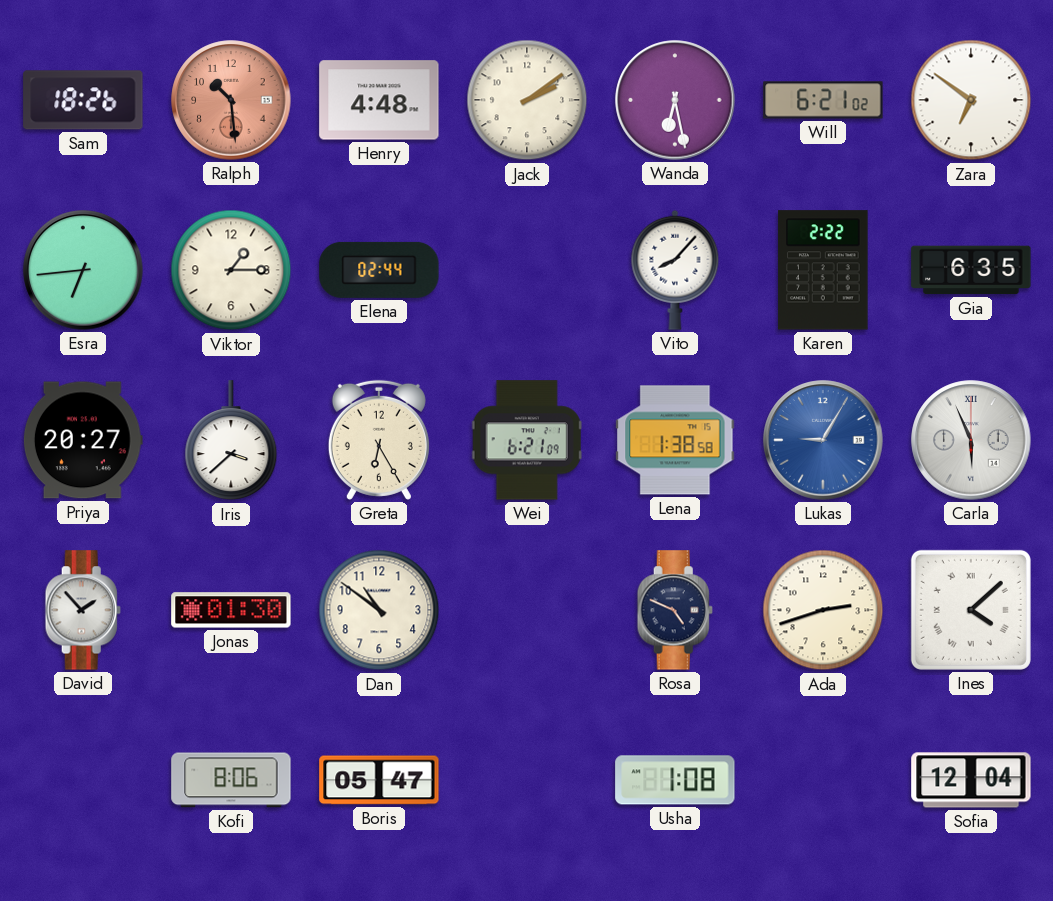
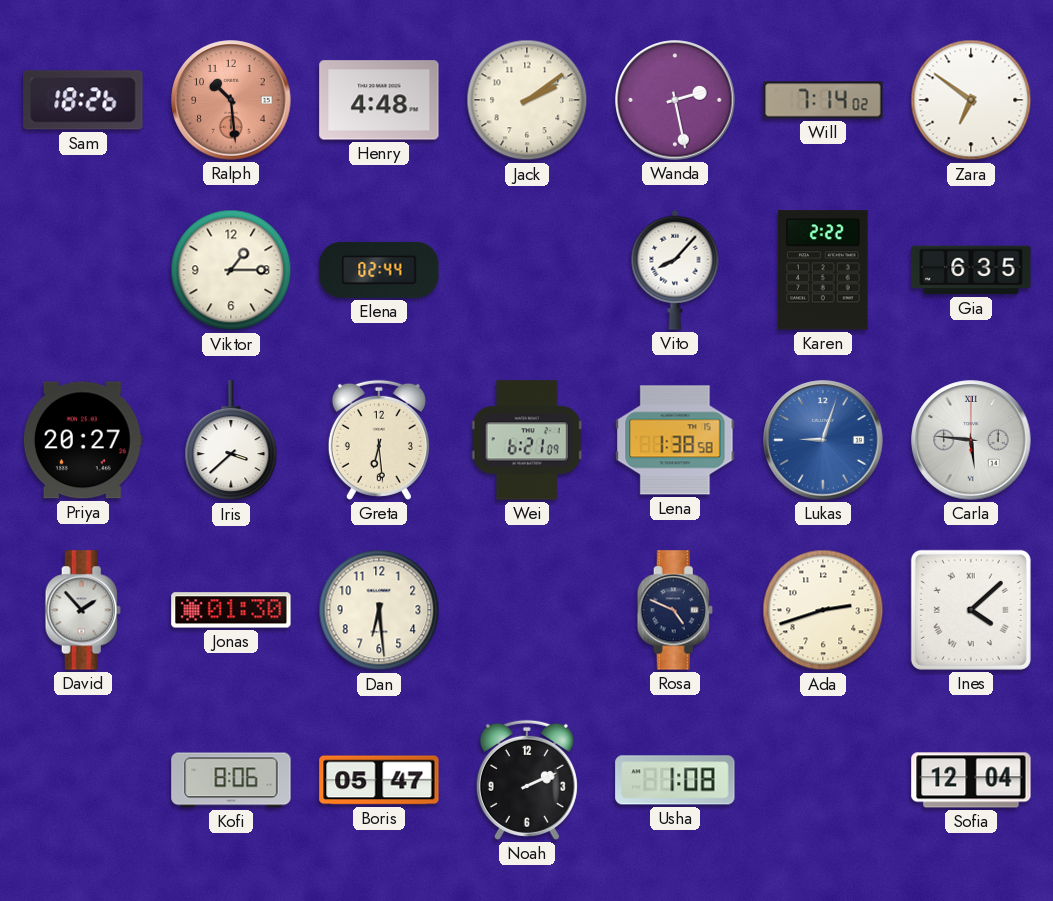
Wanda: 6:28 -> 2:28
Will: 6:21 -> 7:14
Esra: 6:44 -> none
Greta: 6:25 -> 6:29
Lukas: 9:05 -> 9:03
Carla: 5:56 -> 5:46
Dan: 10:51 -> 6:29
Noah: none -> 2:11
